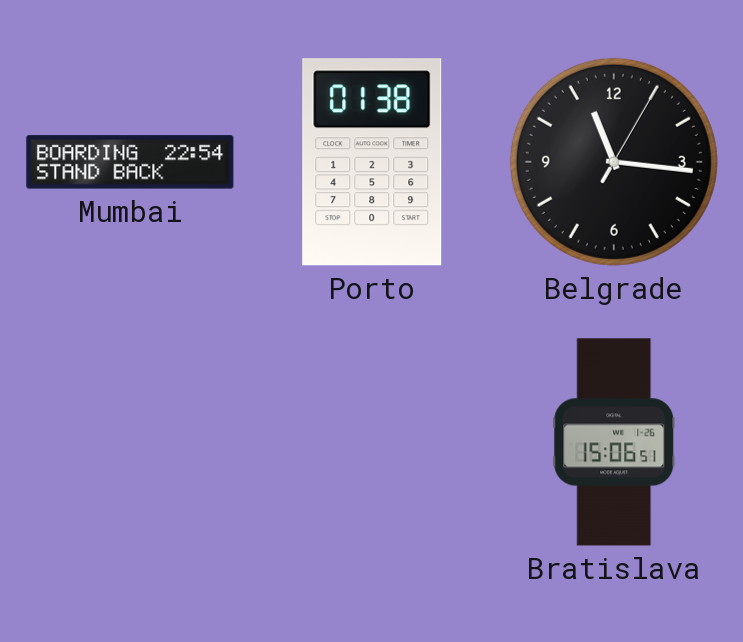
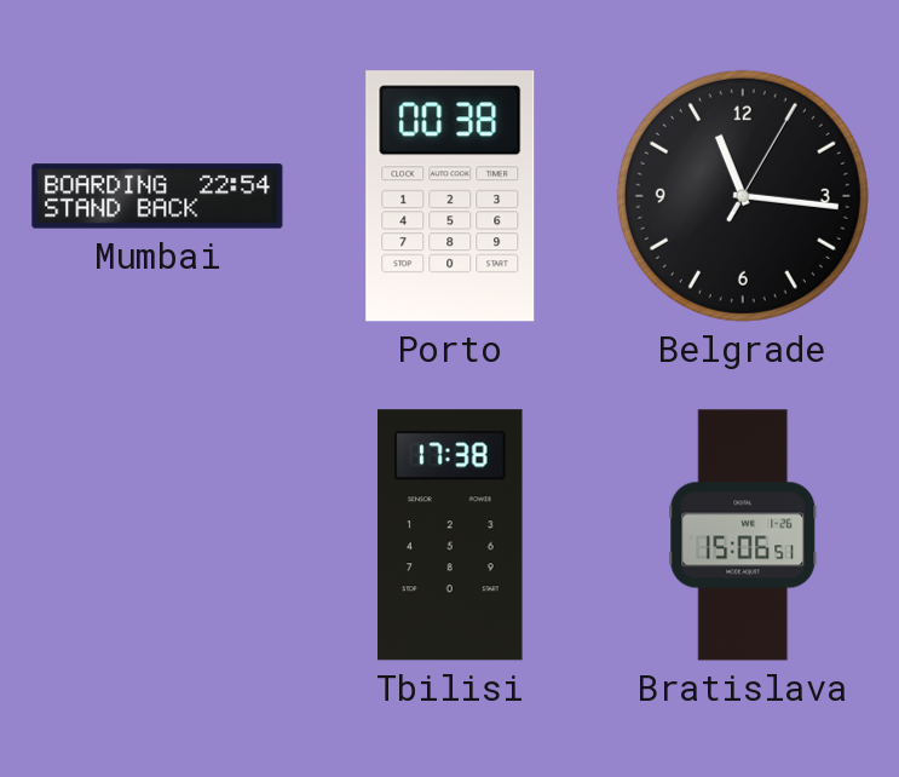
Porto: 01:38 -> 00:38
Tbilisi: none -> 17:38
